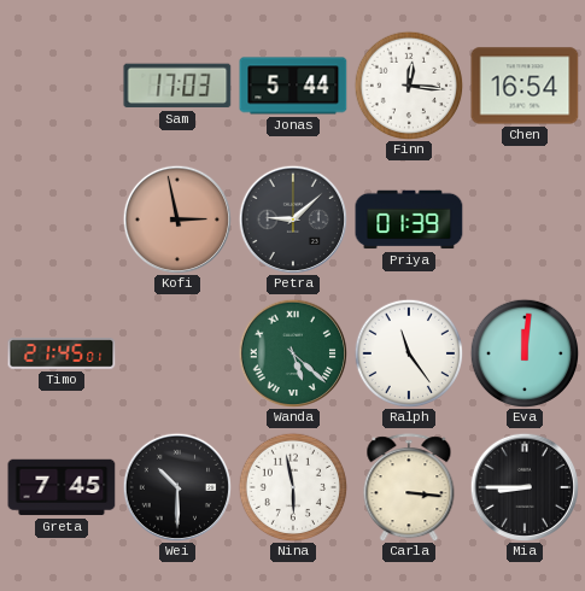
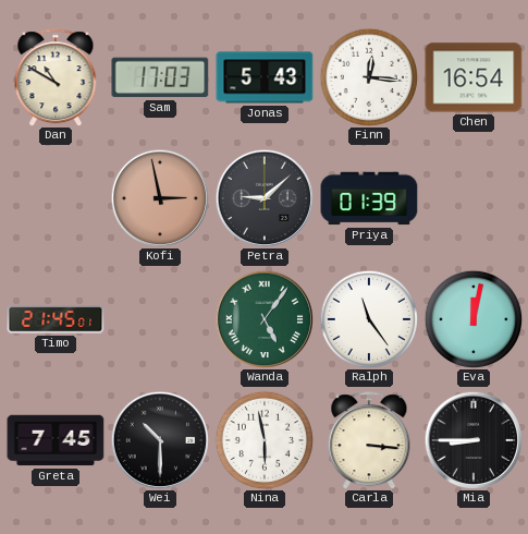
Dan: none -> 10:50
Jonas: 5:44 -> 5:43
Wanda: 5:22 -> 5:06
Eva: 12:01 -> 12:02
